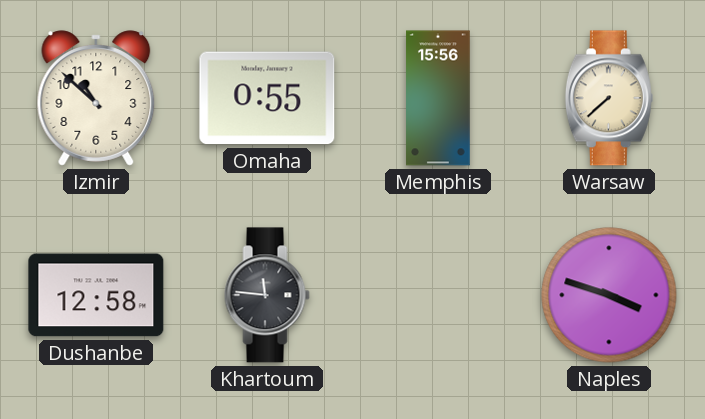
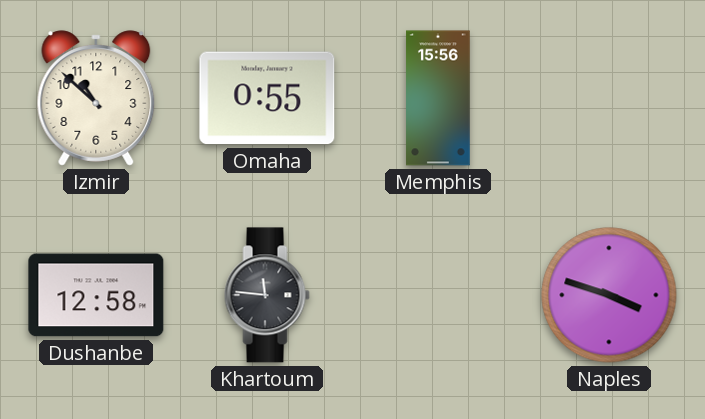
Warsaw: 7:38 -> none
